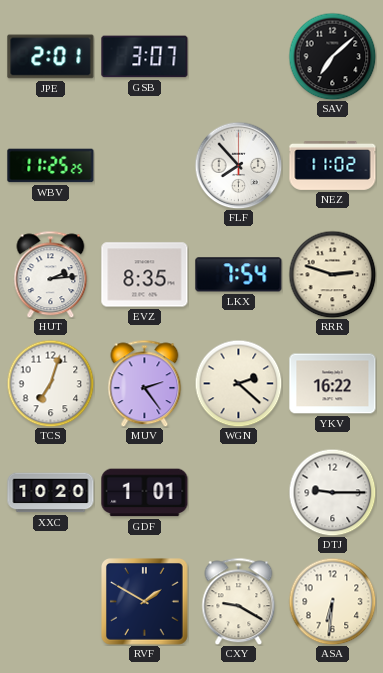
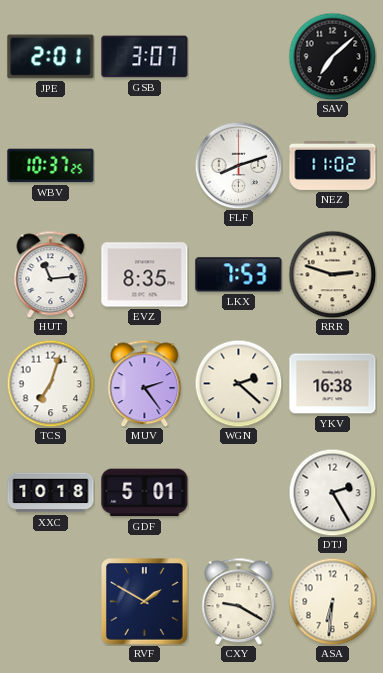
WBV: 11:25 -> 10:37
FLF: 7:53 -> 8:12
HUT: 2:14 -> 11:14
LKX: 7:54 -> 7:53
YKV: 16:22 -> 16:38
XXC: 10:20 -> 10:18
GDF: 1:01 -> 5:01
DTJ: 9:15 -> 2:25
